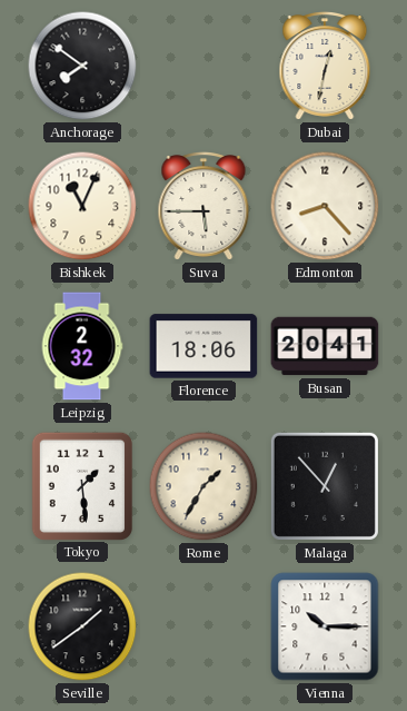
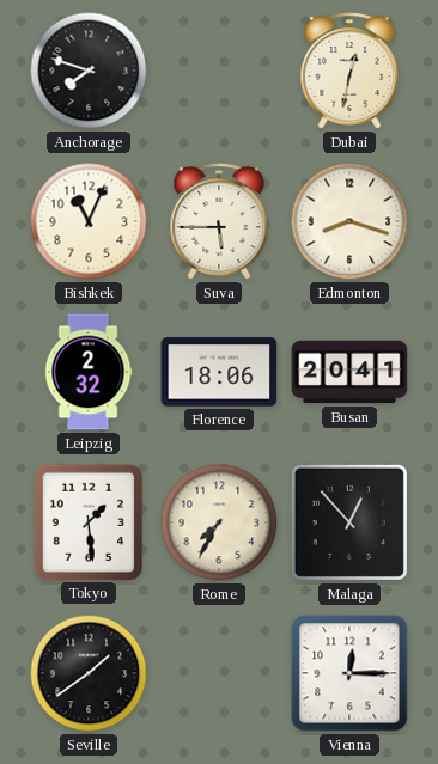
Anchorage: 7:51 -> 7:48
Edmonton: 8:23 -> 8:18
Rome: 1:35 -> 7:35
Vienna: 10:15 -> 12:15
